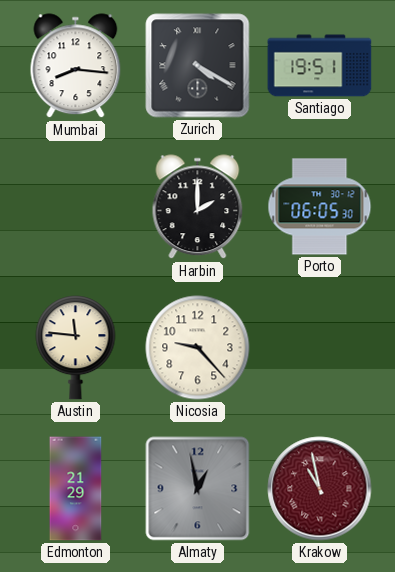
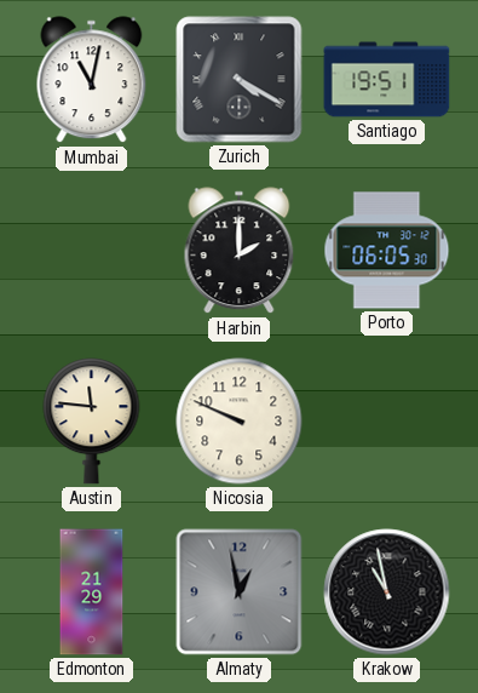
Mumbai: 8:16 -> 11:02
Nicosia: 9:23 -> 9:49
Krakow dial: burgundy -> black
